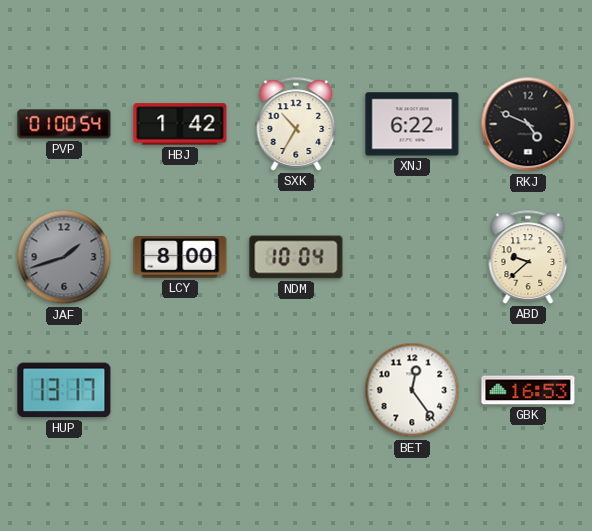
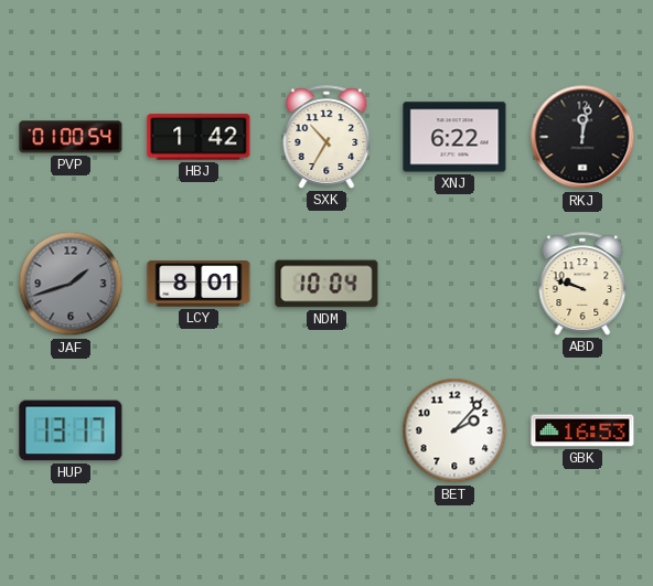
RKJ: 4:49 -> 12:02
LCY: 8:00 -> 8:01
ABD: 9:38 -> 9:48
BET: 12:24 -> 2:07
